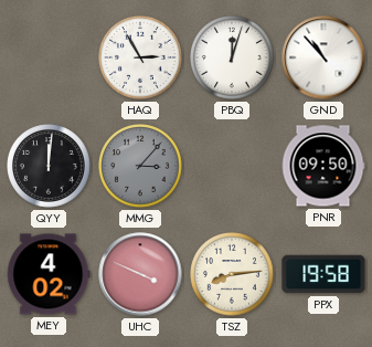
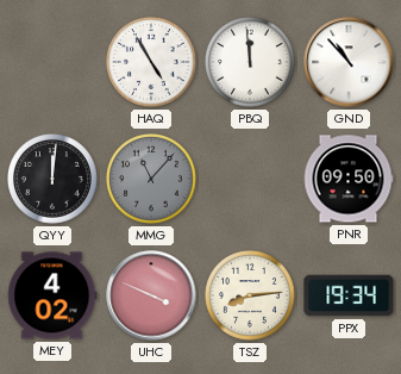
HAQ: 2:55 -> 4:55
PBQ: 12:03 -> 11:59
MMG: 3:07 -> 11:07
PPX: 19:58 -> 19:34
